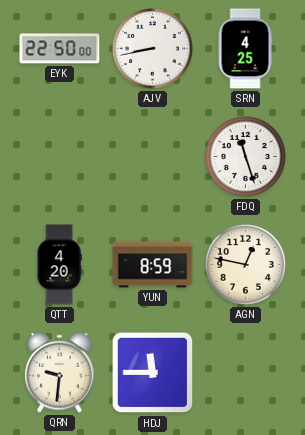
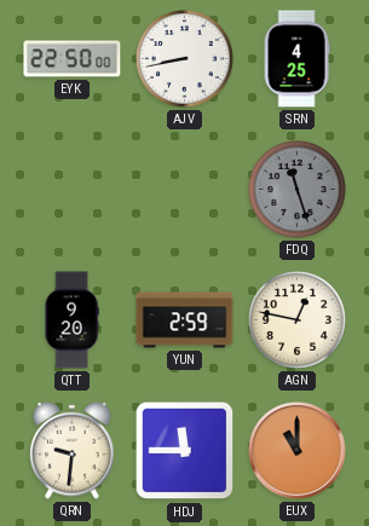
FDQ dial: white -> grey
QTT: 4:20 -> 9:20
YUN: 8:59 -> 2:59
EUX: none -> 11:00
